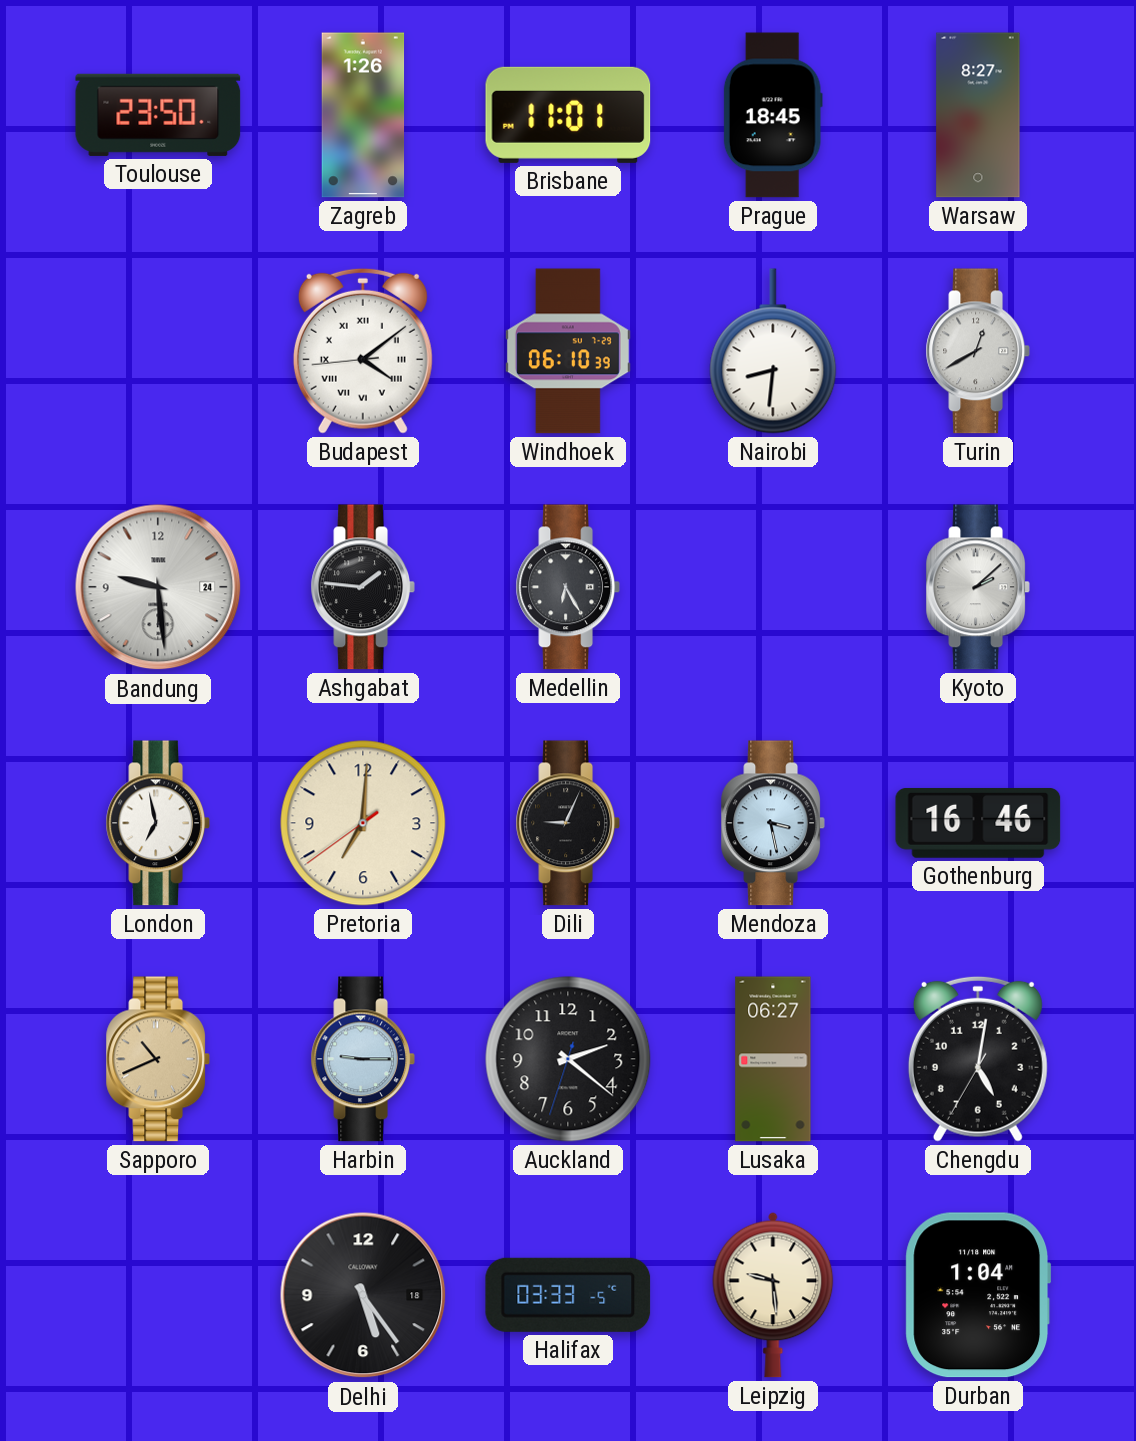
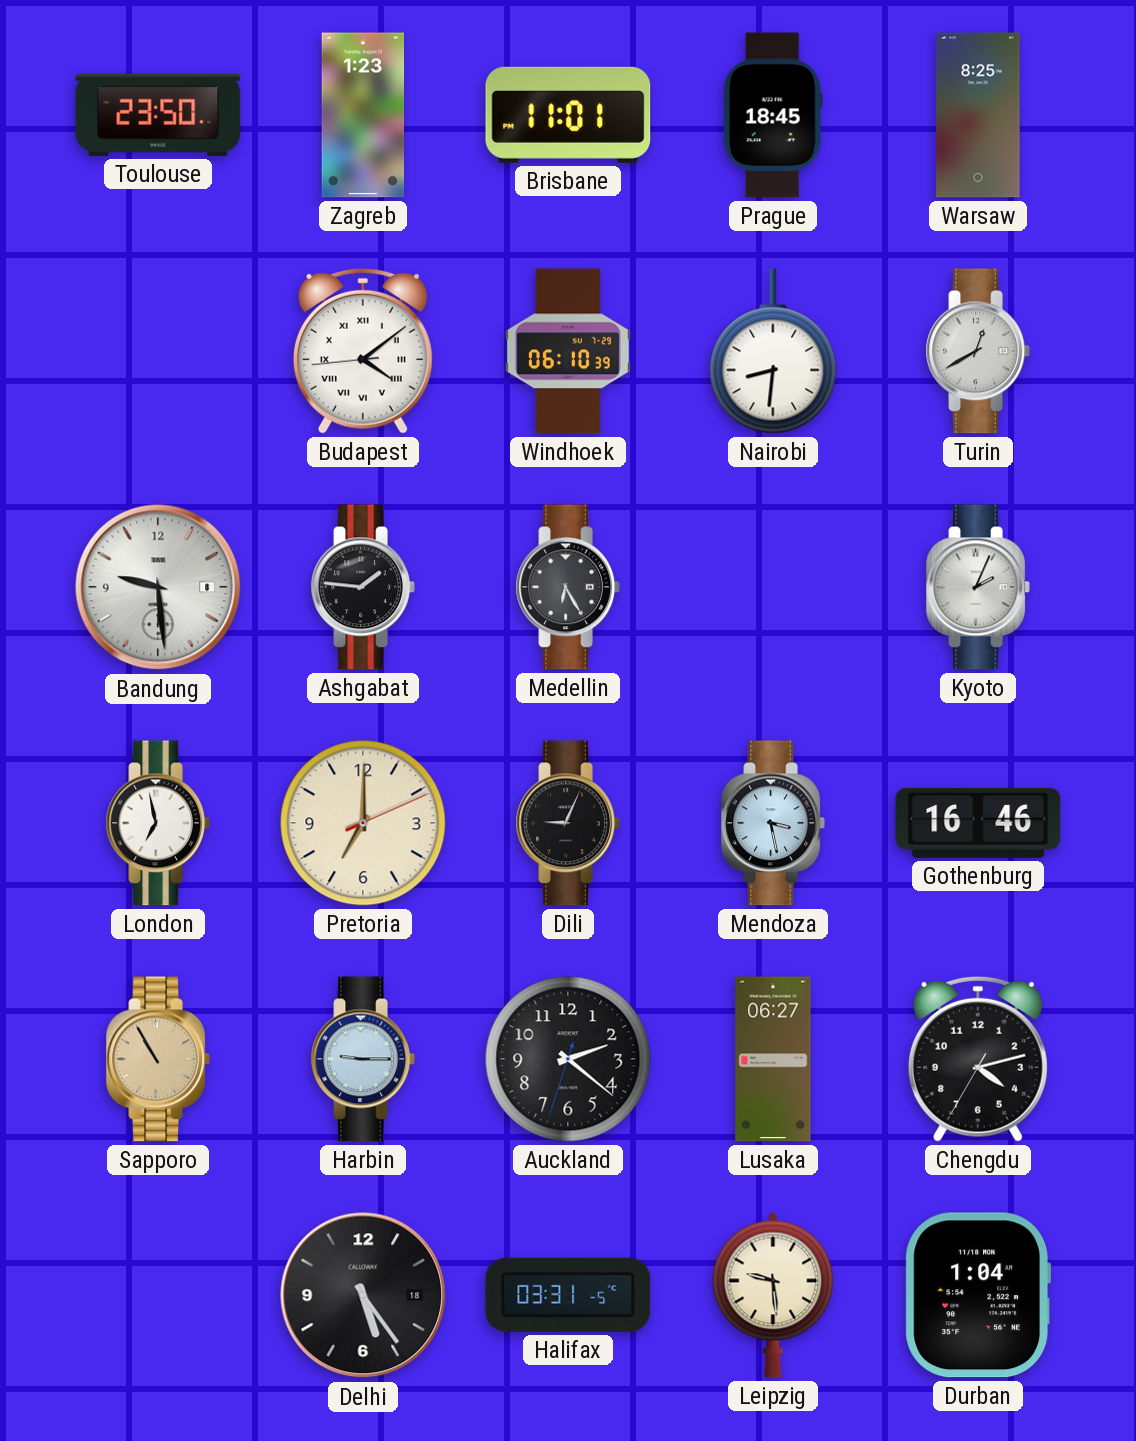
Zagreb: 1:26 -> 1:23
Warsaw: 8:27 -> 8:25
Bandung date: 24 -> 8
Kyoto: 2:08 -> 2:04
Pretoria: 7:00:39 -> 7:00:11
Sapporo: 10:41 -> 10:55
Chengdu: 5:01 -> 4:12
Halifax: 03:33 -> 03:31
